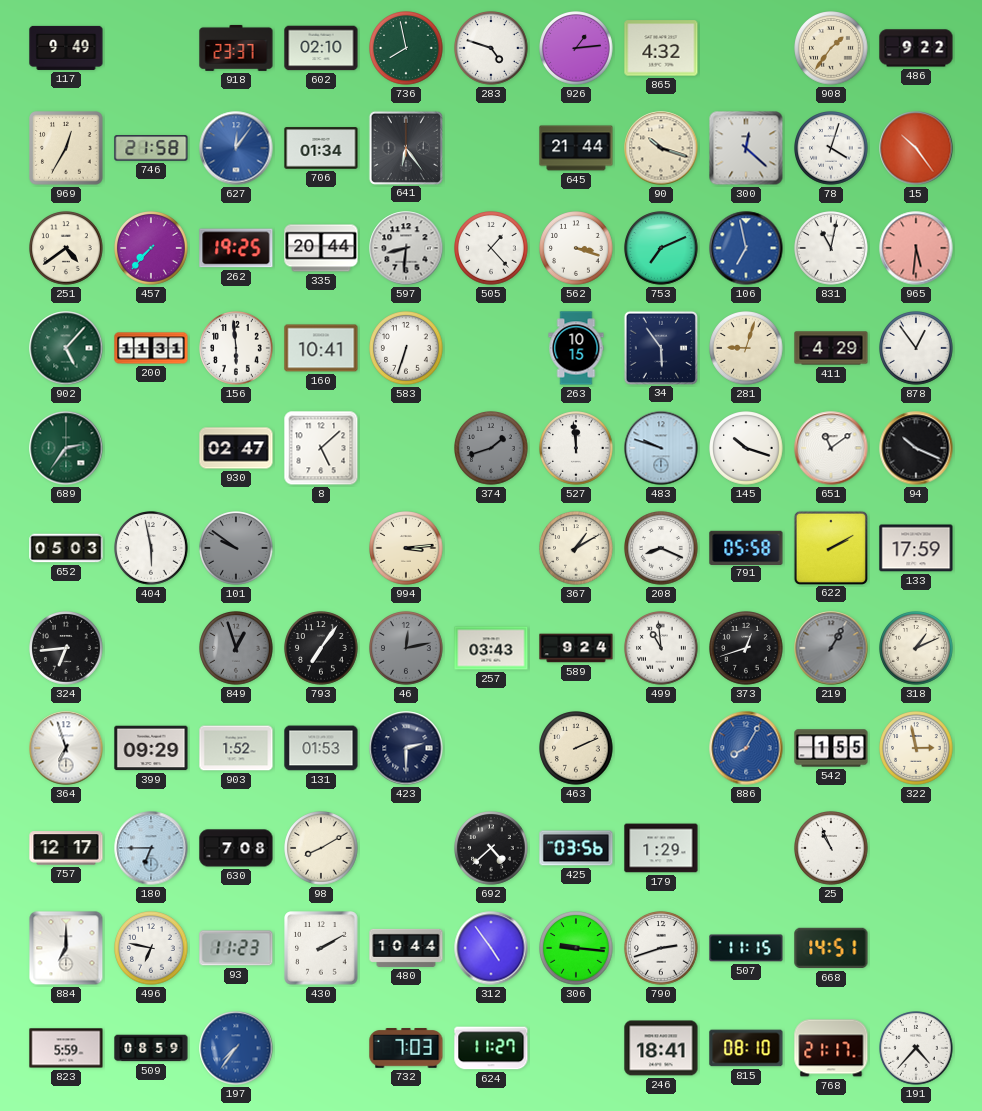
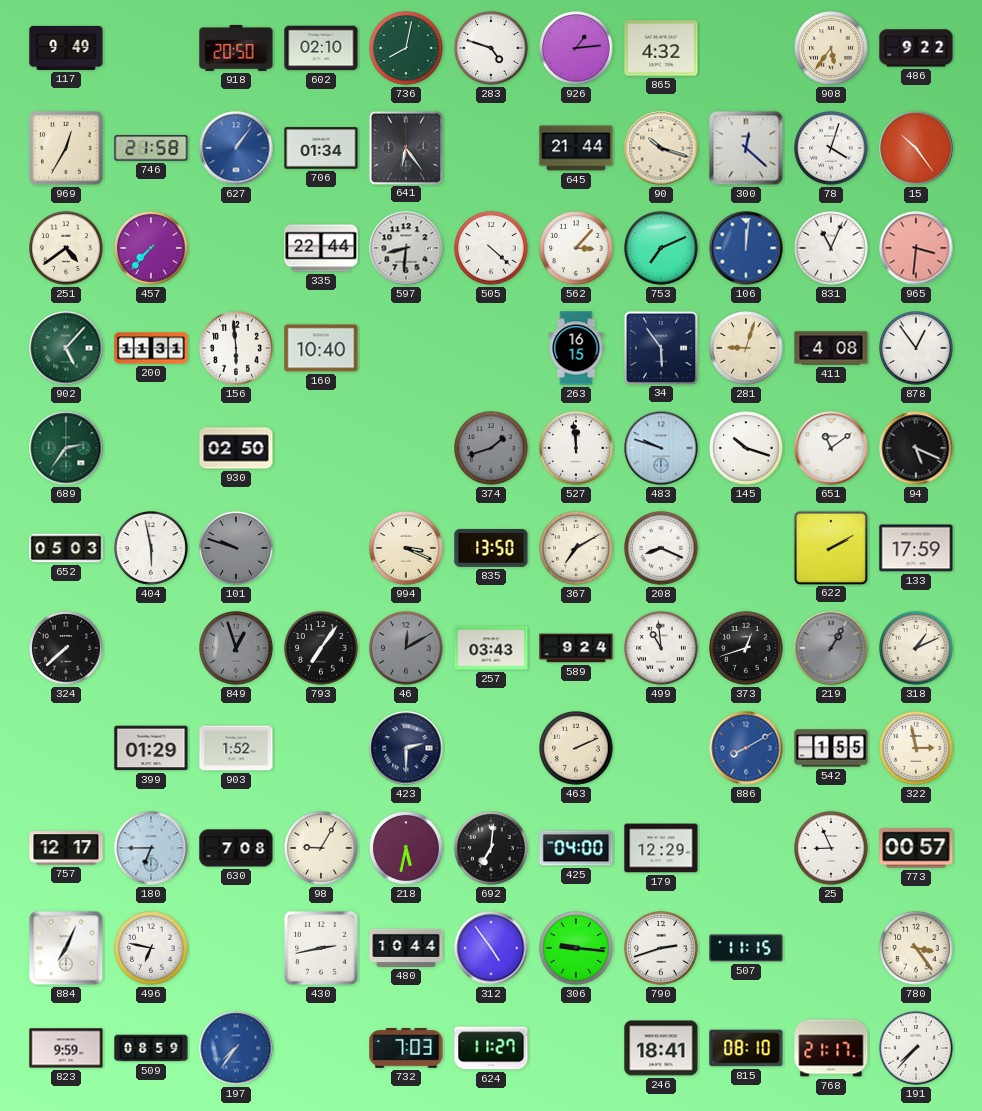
918: 23:37 -> 20:50
736: 7:58 -> 8:02
908: 1:36 -> 5:36
627: 12:06 -> 1:06
262: 19:25 -> none
335: 20:44 -> 22:44
505: 1:23 -> 4:22
562: 3:18 -> 3:07
106: 6:58 -> 12:01
831: 11:02 -> 11:04
965: 5:31 -> 3:31
160: 10:41 -> 10:40
583: 6:33 -> none
263: 10:15 -> 16:15
411: 4:29 -> 4:08
930: 02:47 -> 02:50
8: 5:08 -> none
94: 10:19 -> 5:19
101: 9:51 -> 9:48
994: 3:14 -> 3:19
835: none -> 13:50
367: 1:10 -> 7:10
791: 05:58 -> none
324: 6:44 -> 7:38
46: 12:13 -> 12:10
364: 6:57 -> none
399: 09:29 -> 01:29
131: 01:53 -> none
886: 8:05 -> 8:10
98: 8:10 -> 9:05
218: none -> 5:32
692: 4:38 -> 7:01
425: 03:56 -> 04:00
179: 1:29 -> 12:29
25: 10:56 -> 8:56
773: none -> 00:57
884: 7:00 -> 7:04
93: 11:23 -> none
430: 2:10 -> 2:43
668: 14:51 -> none
780: none -> 3:24
823: 5:59 -> 9:59
191: 4:37 -> 7:37
